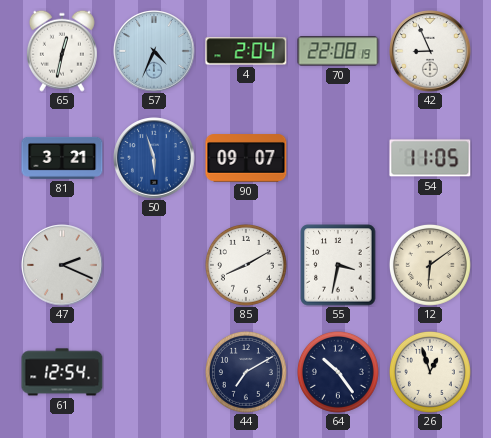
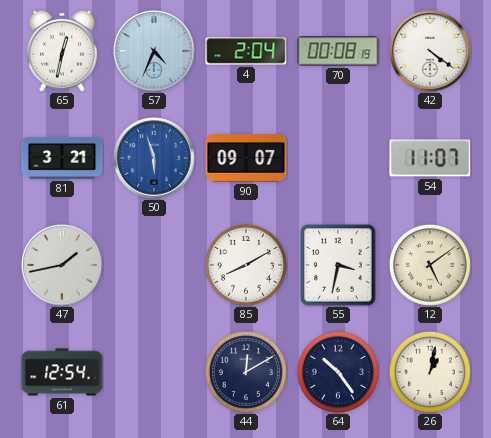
70: 22:08 -> 00:08
42: 8:56 -> 4:21
54: 11:05 -> 11:07
47: 2:19 -> 1:43
12: 6:09 -> 5:09
44: 7:10 -> 12:10
26: 12:57 -> 1:02
